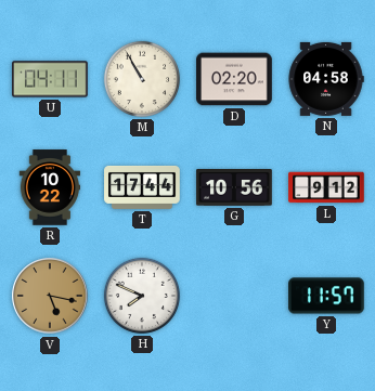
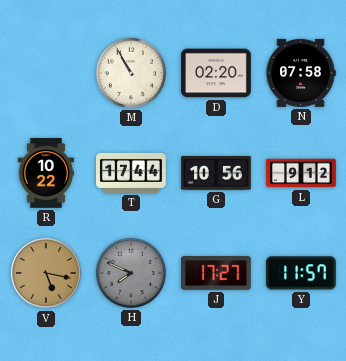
U: 04:11 -> none
N: 04:58 -> 07:58
H dial: white -> grey
J: none -> 17:27
